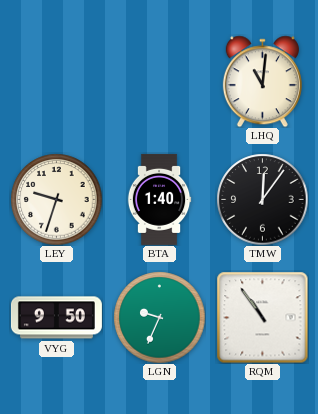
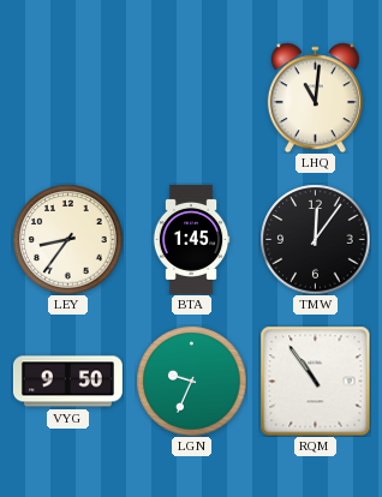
LEY: 9:33 -> 8:36
BTA: 1:40 -> 1:45
